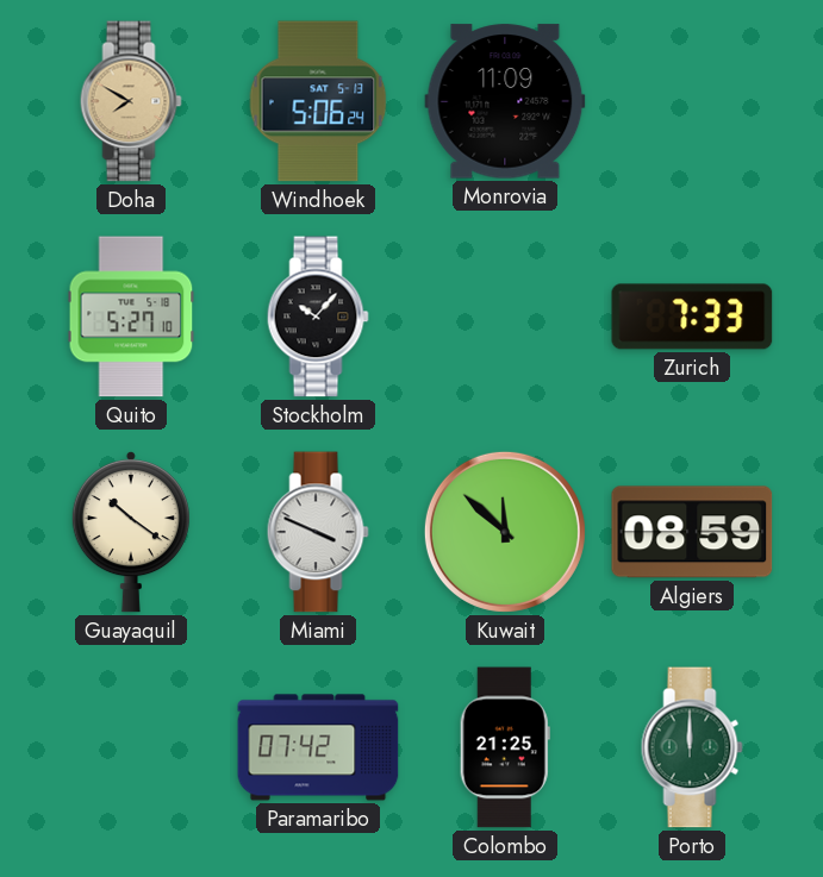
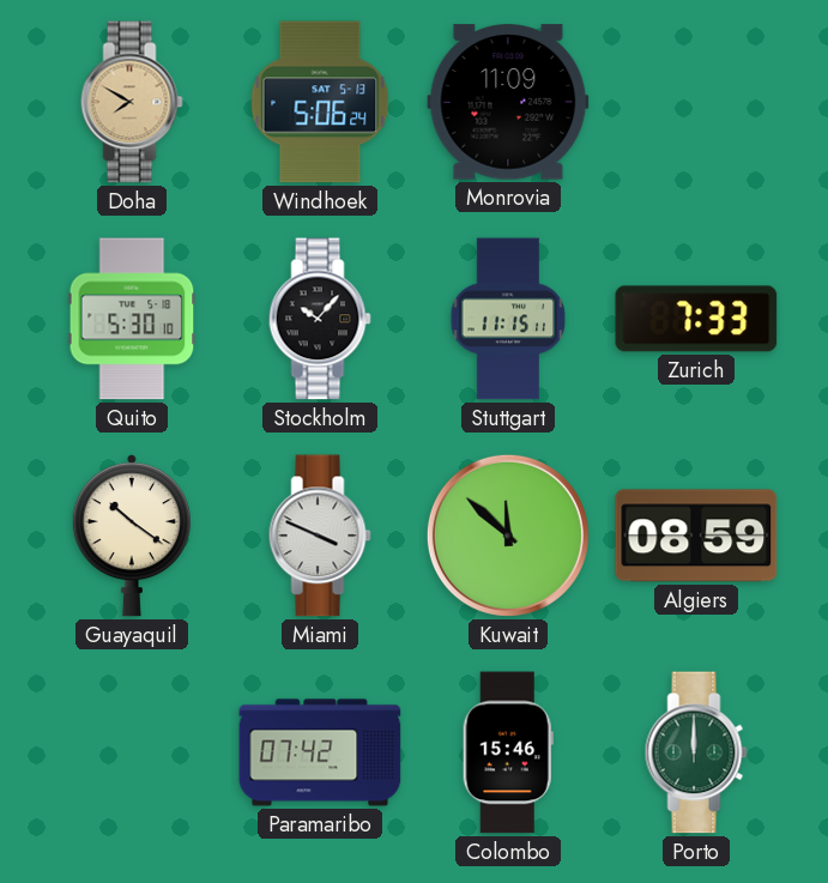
Quito: 5:27 -> 5:30
Stuttgart: none -> 11:15
Colombo: 21:25 -> 15:46
